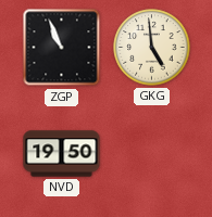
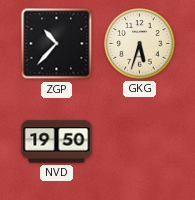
ZGP: 10:56 -> 10:37
GKG: 4:59 -> 5:33
